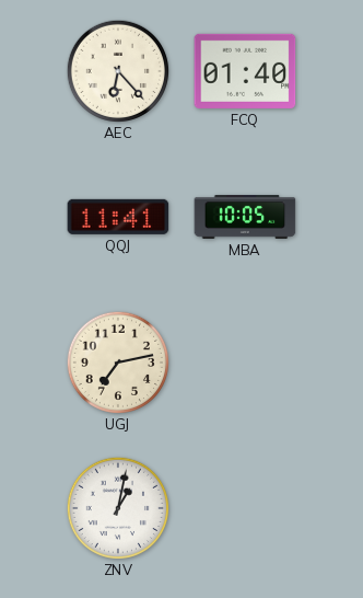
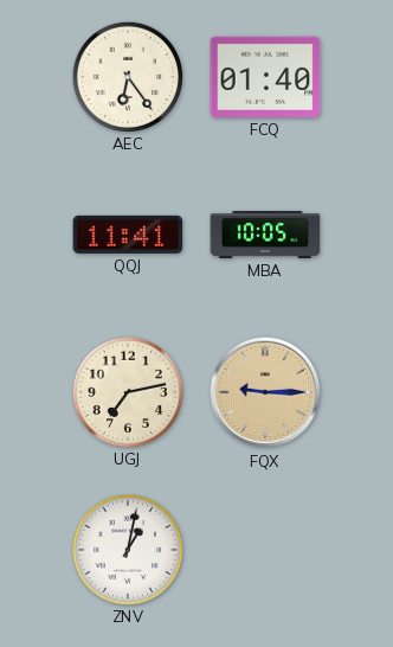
AEC: 6:23 -> 6:24
FQX: none -> 9:15
